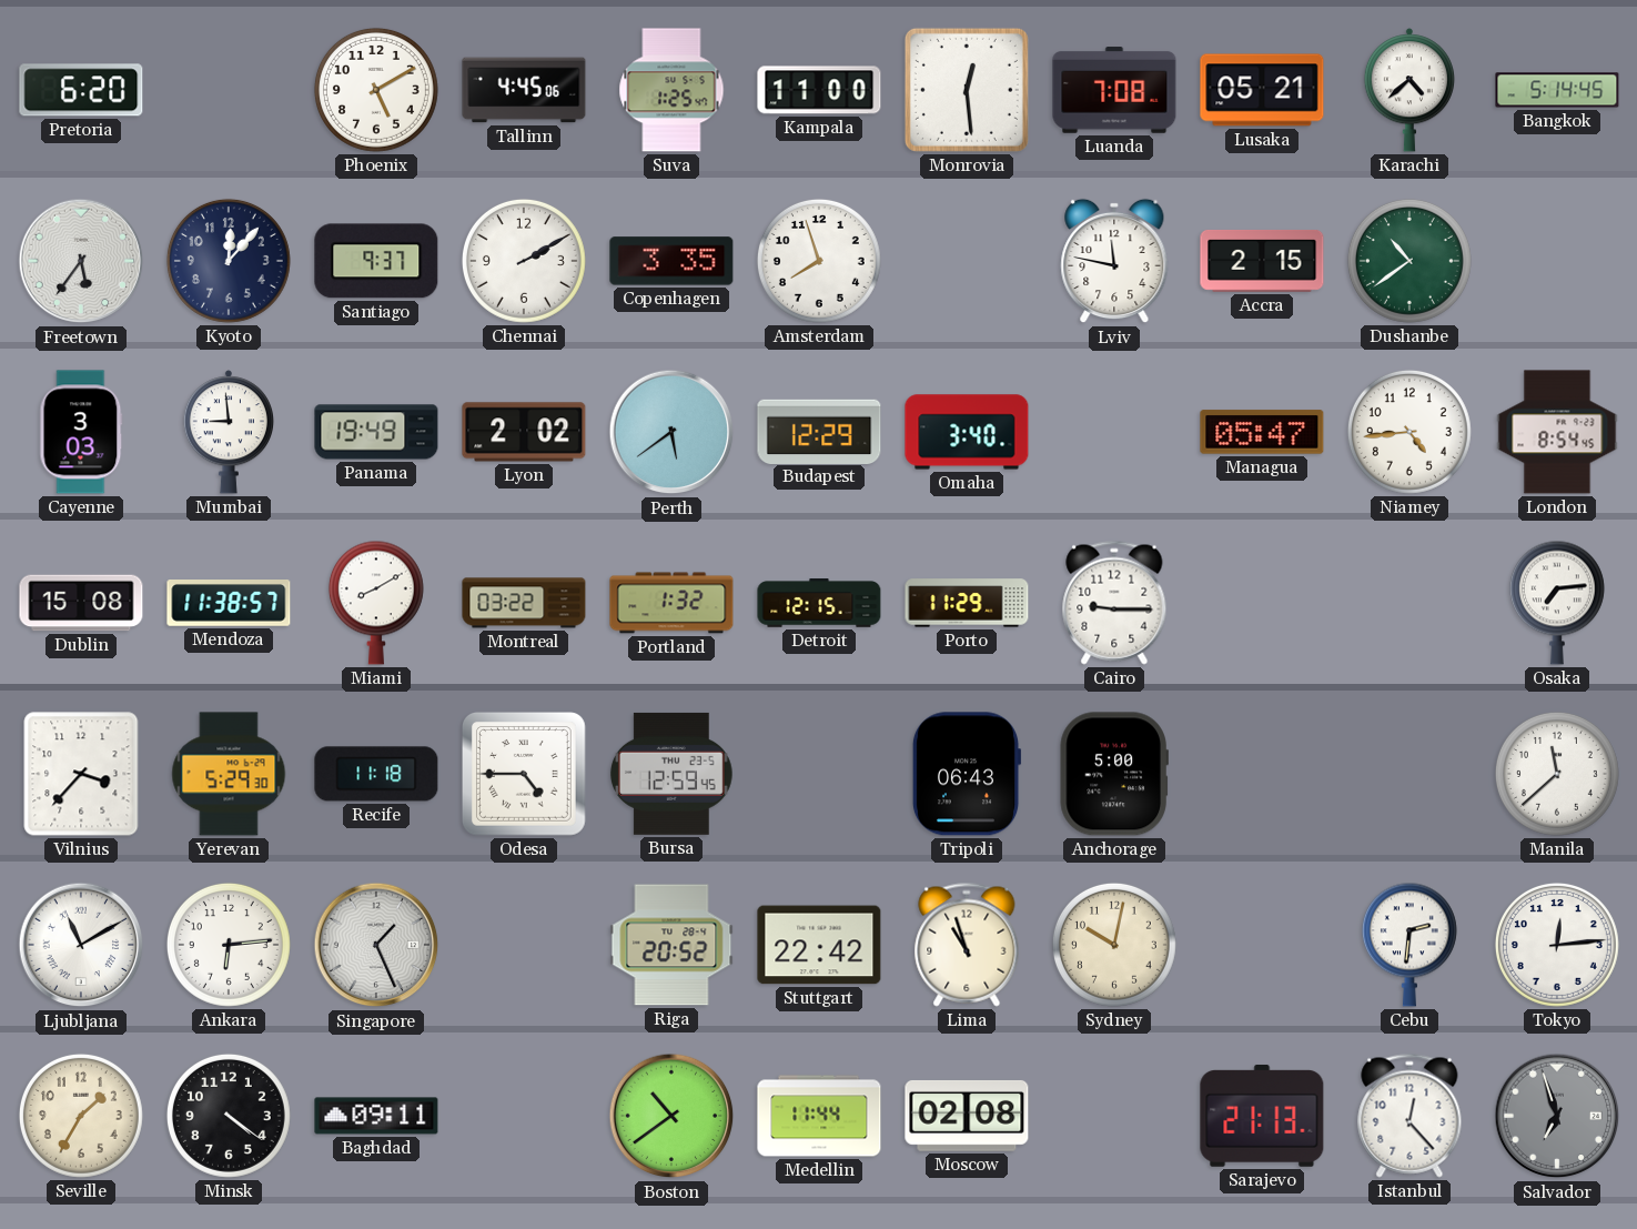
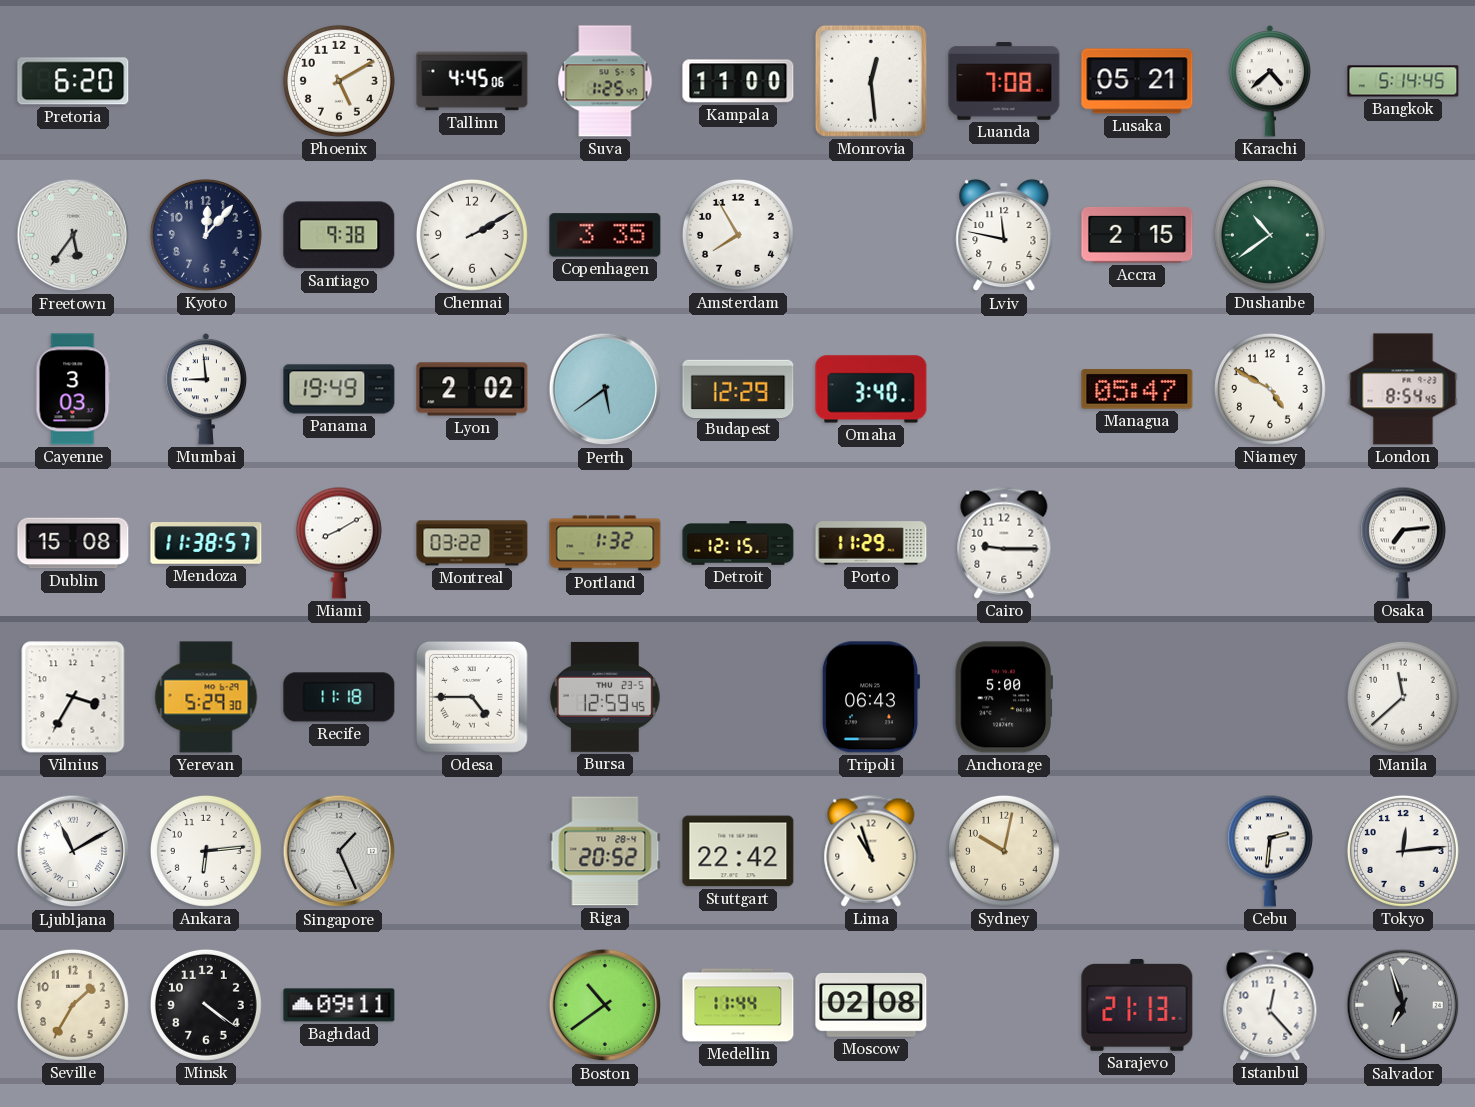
Santiago: 9:37 -> 9:38
Amsterdam: 7:57 -> 7:55
Niamey: 4:44 -> 4:50
Vilnius: 3:37 -> 3:35
